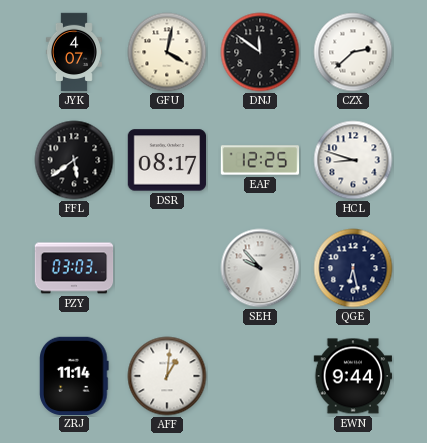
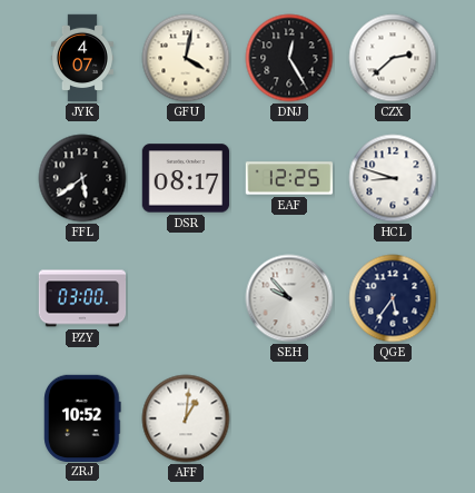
DNJ: 11:51 -> 12:25
PZY: 03:03 -> 03:00
QGE: 6:28 -> 5:36
ZRJ: 11:14 -> 10:52
EWN: 9:44 -> none
